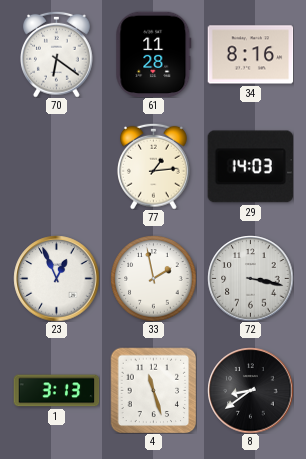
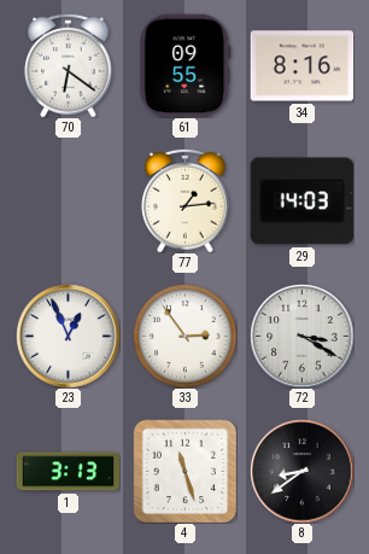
61: 11:28 -> 09:55
33: 1:58 -> 2:54
72: 3:17 -> 3:20
